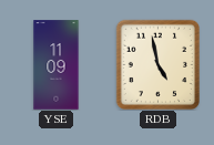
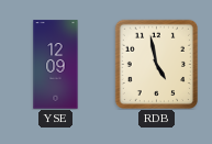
YSE: 11:09 -> 12:09
